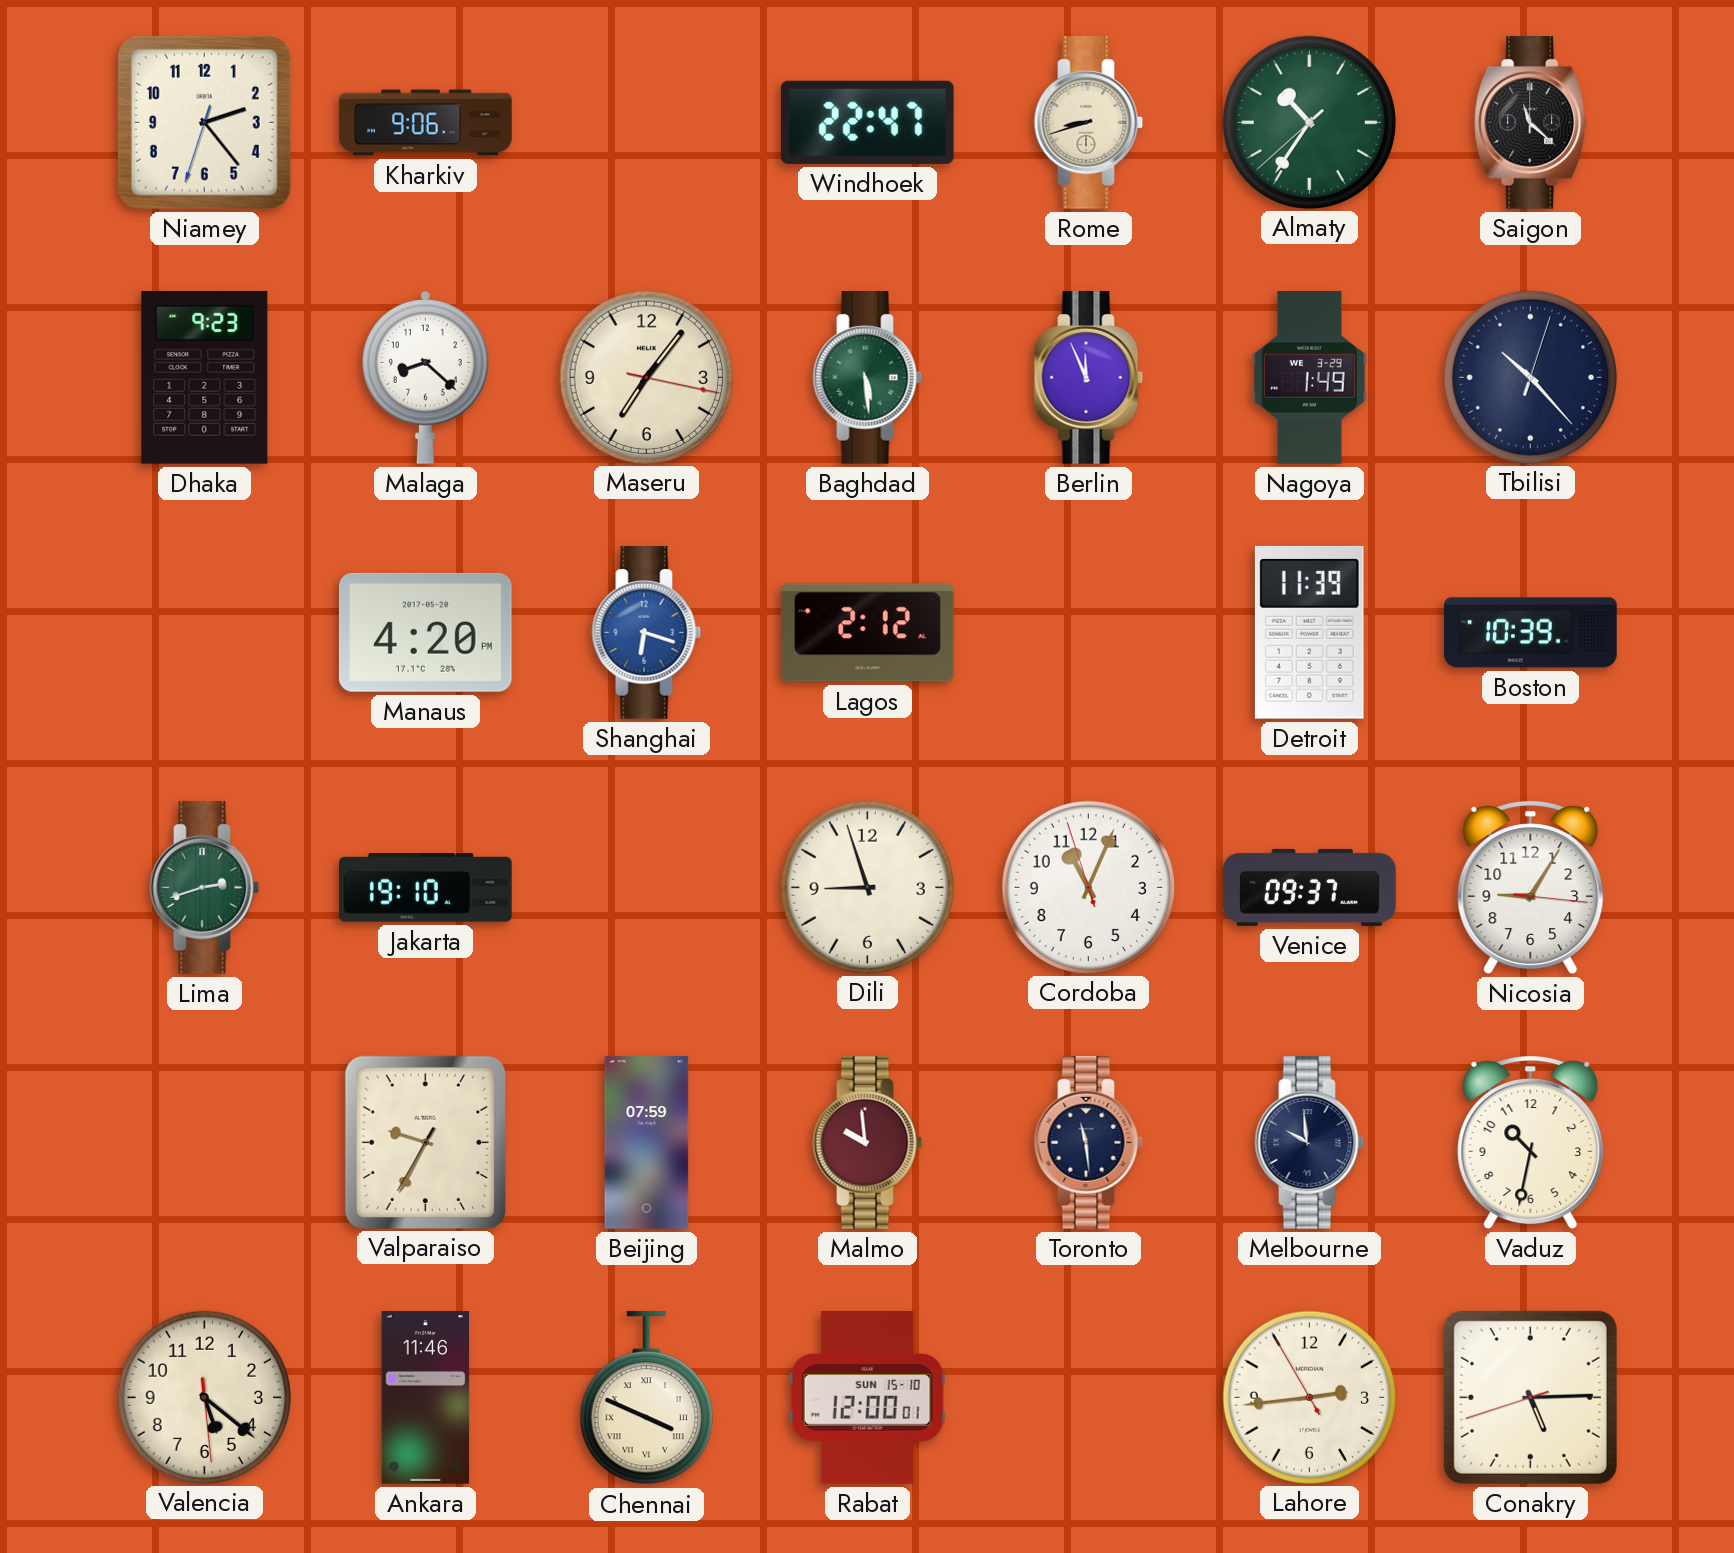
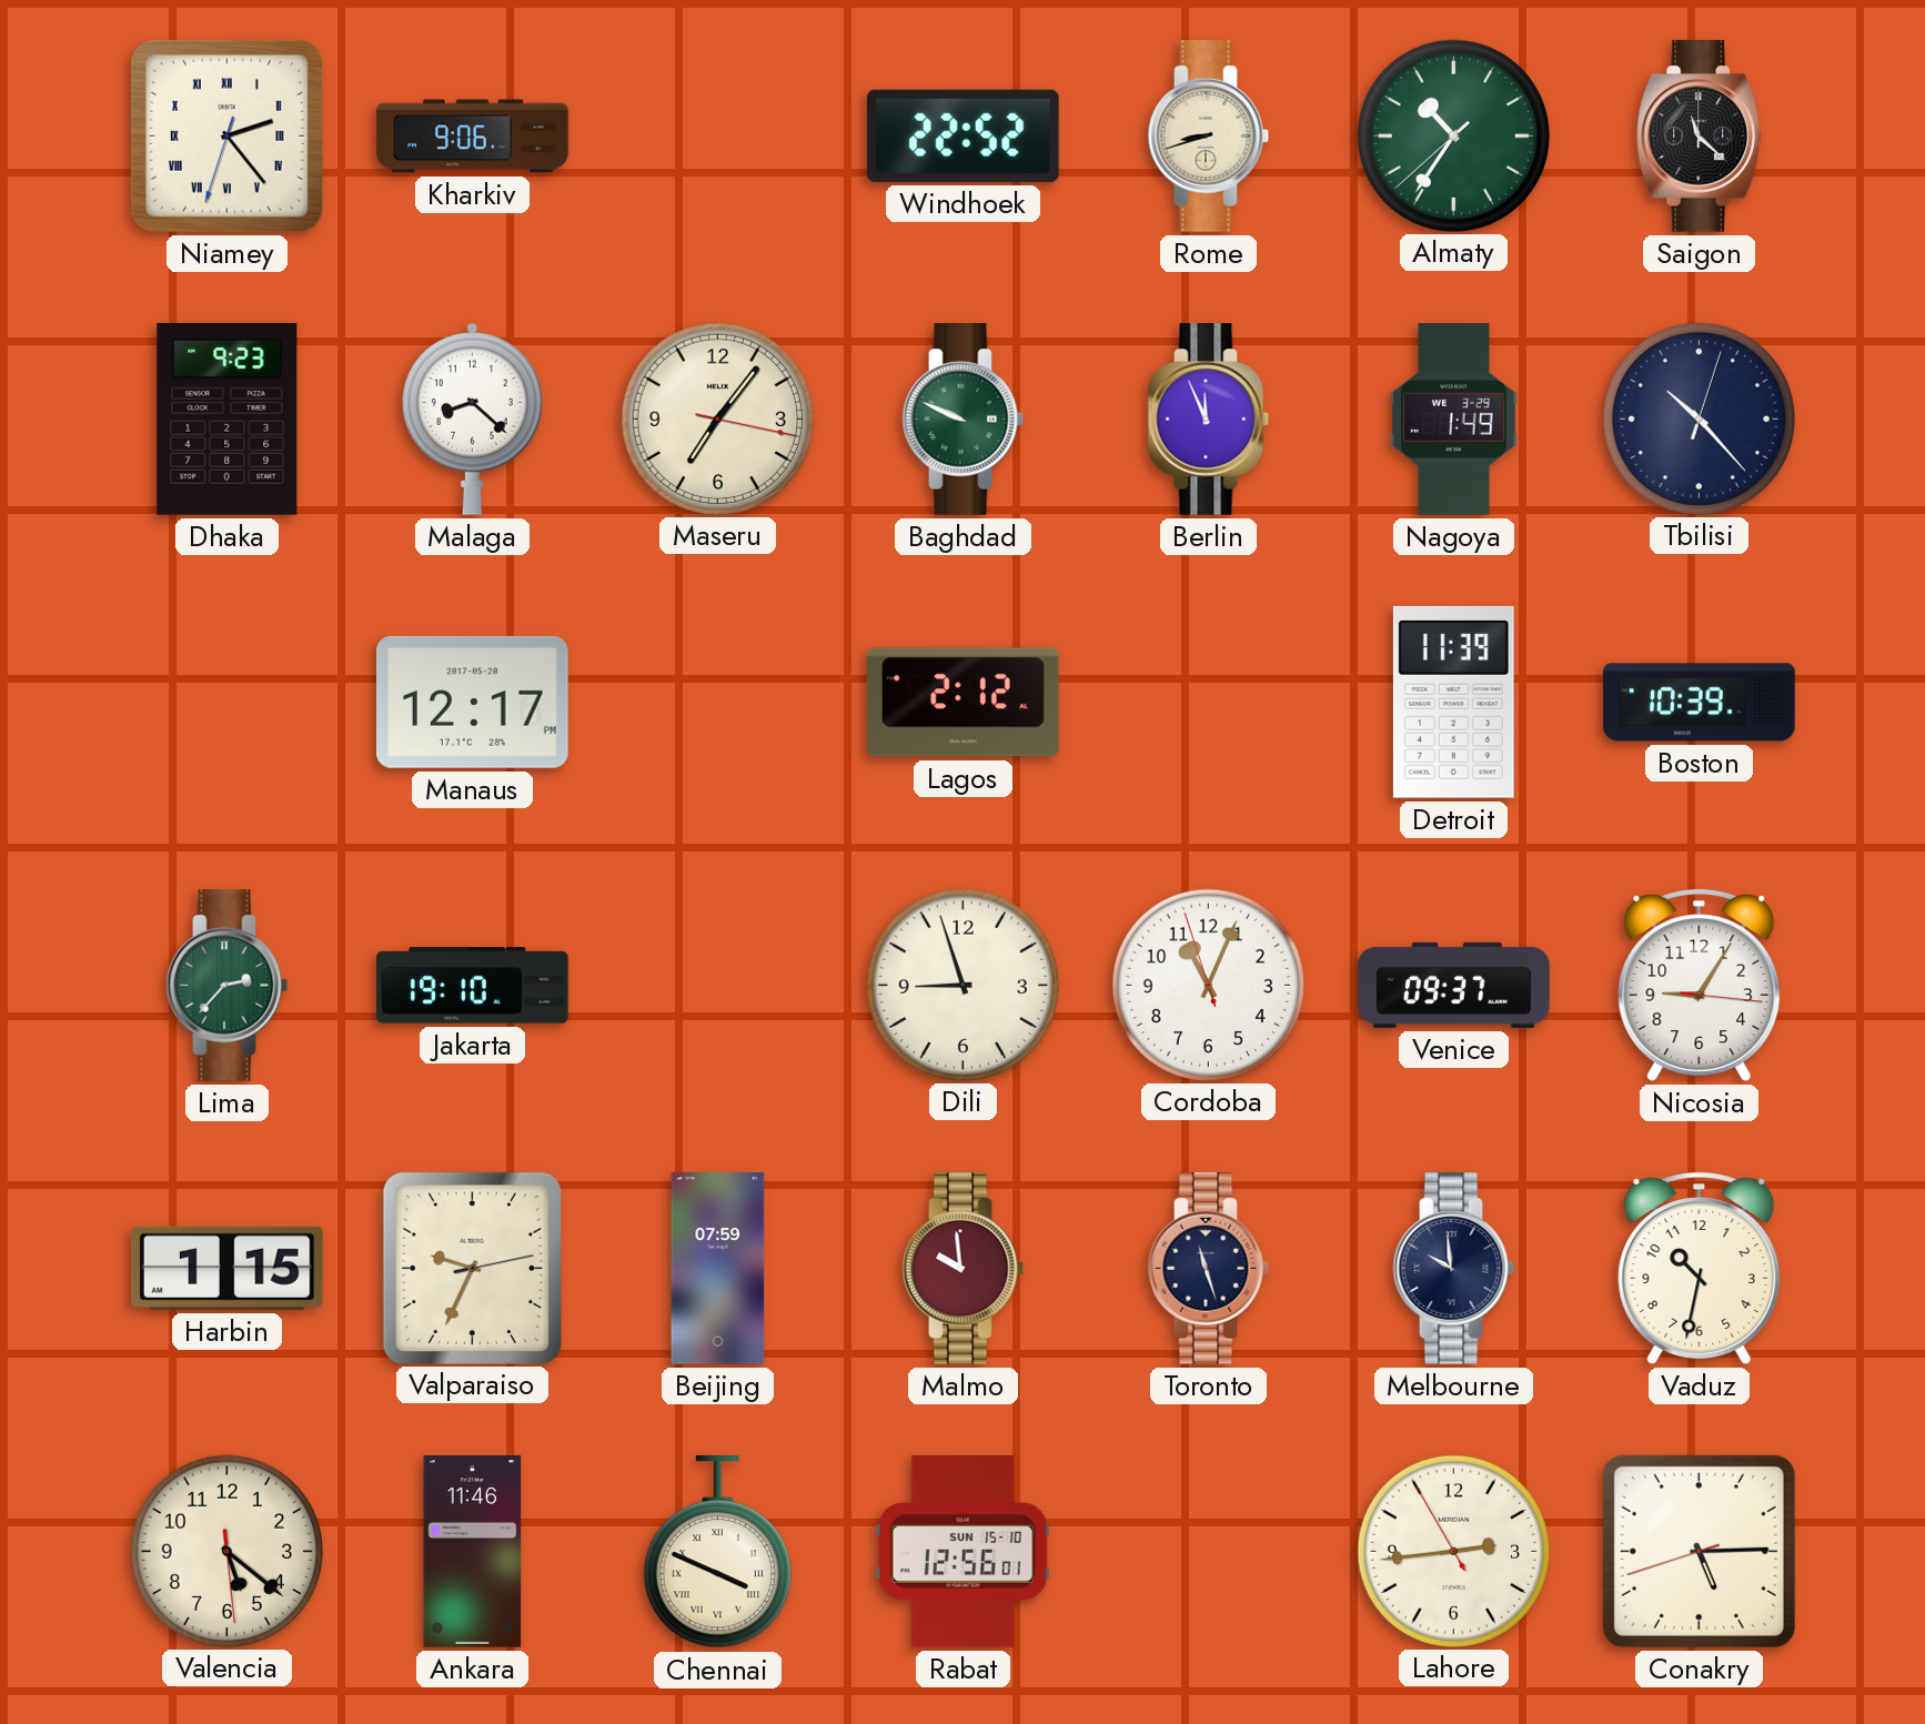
Niamey numerals: Arabic -> Roman
Windhoek: 22:47 -> 22:52
Baghdad: 5:29 -> 9:49
Manaus: 4:20 -> 12:17
Shanghai: 6:18 -> none
Lima: 2:42 -> 2:37
Harbin: none -> 1:15
Valparaiso: 9:34:35 -> 9:34:13
Toronto: 11:29 -> 11:27
Rabat: 12:00 -> 12:56
